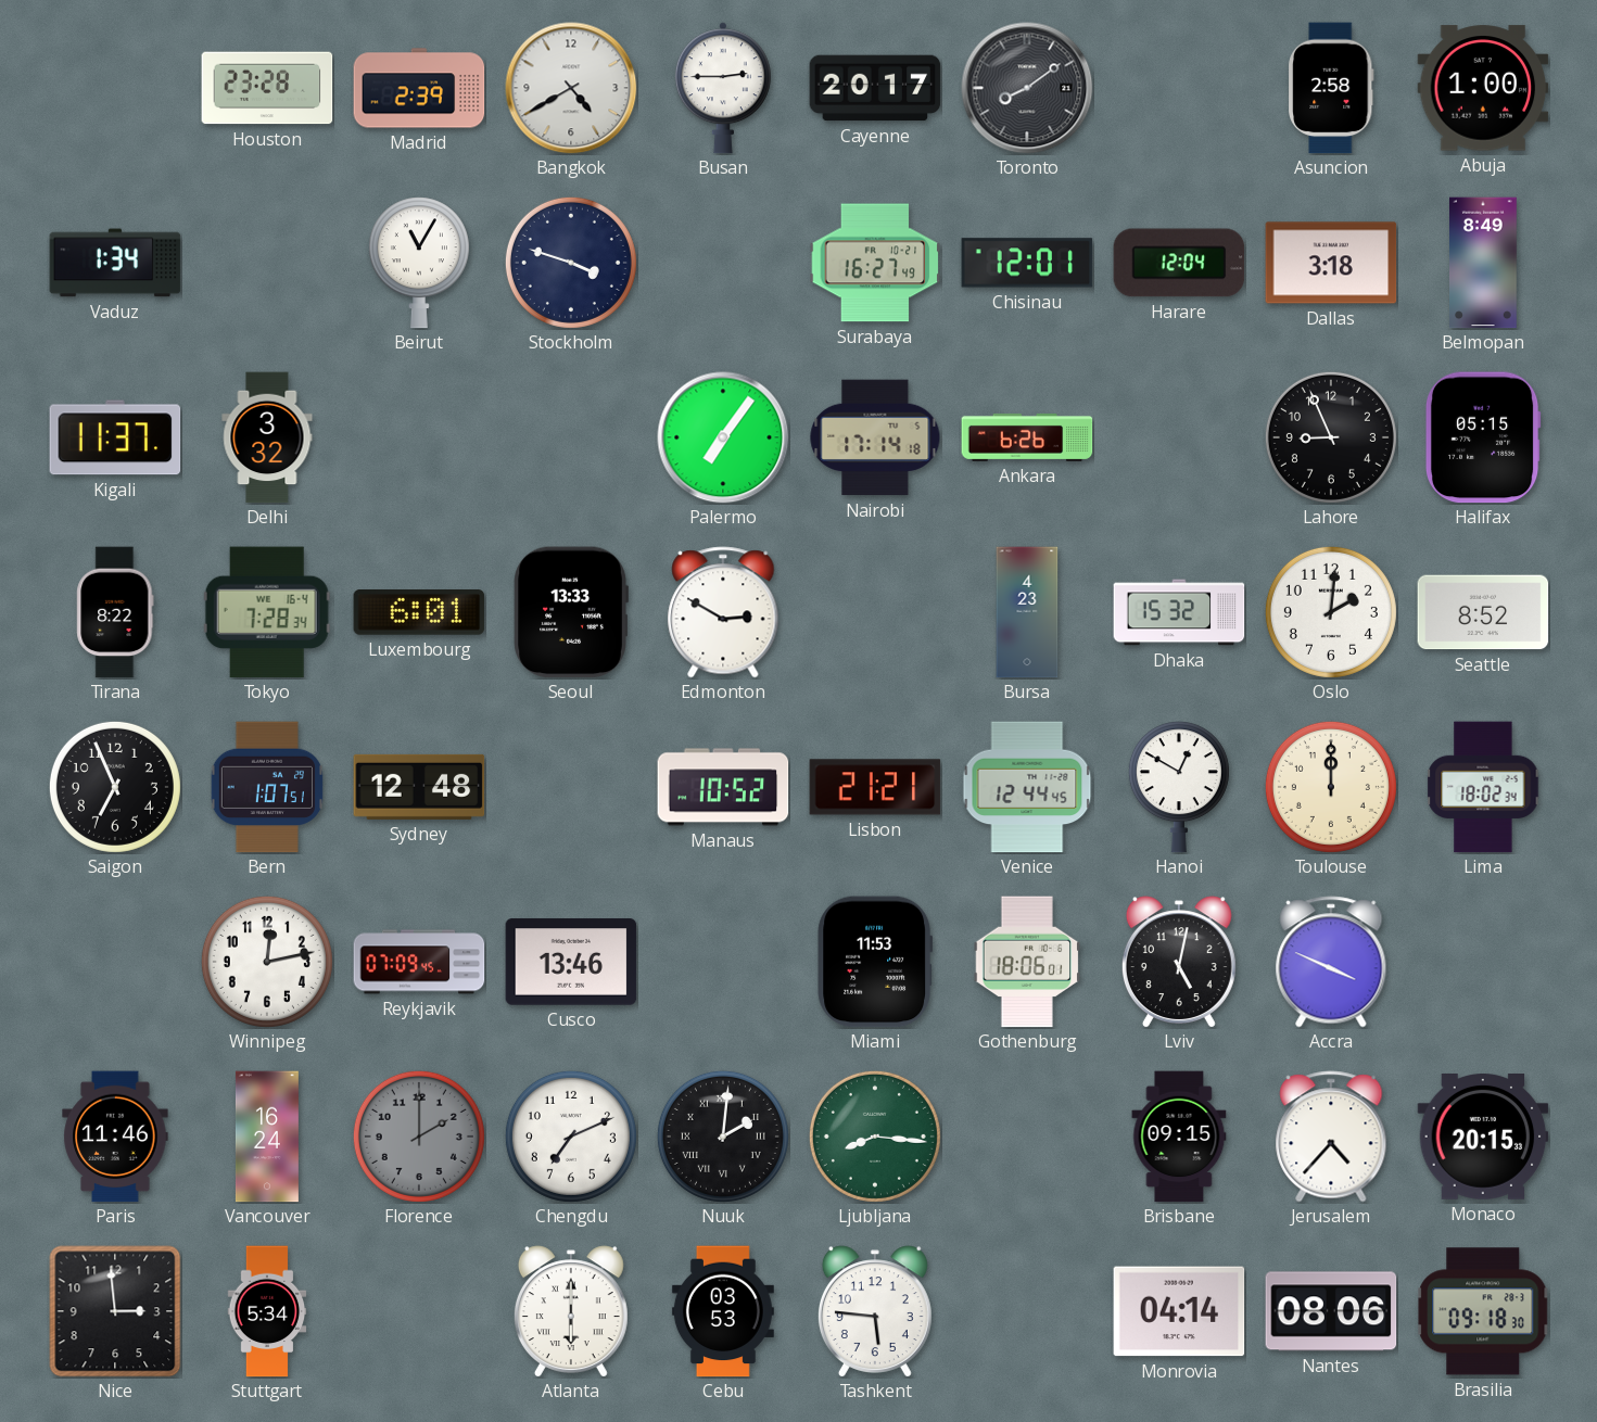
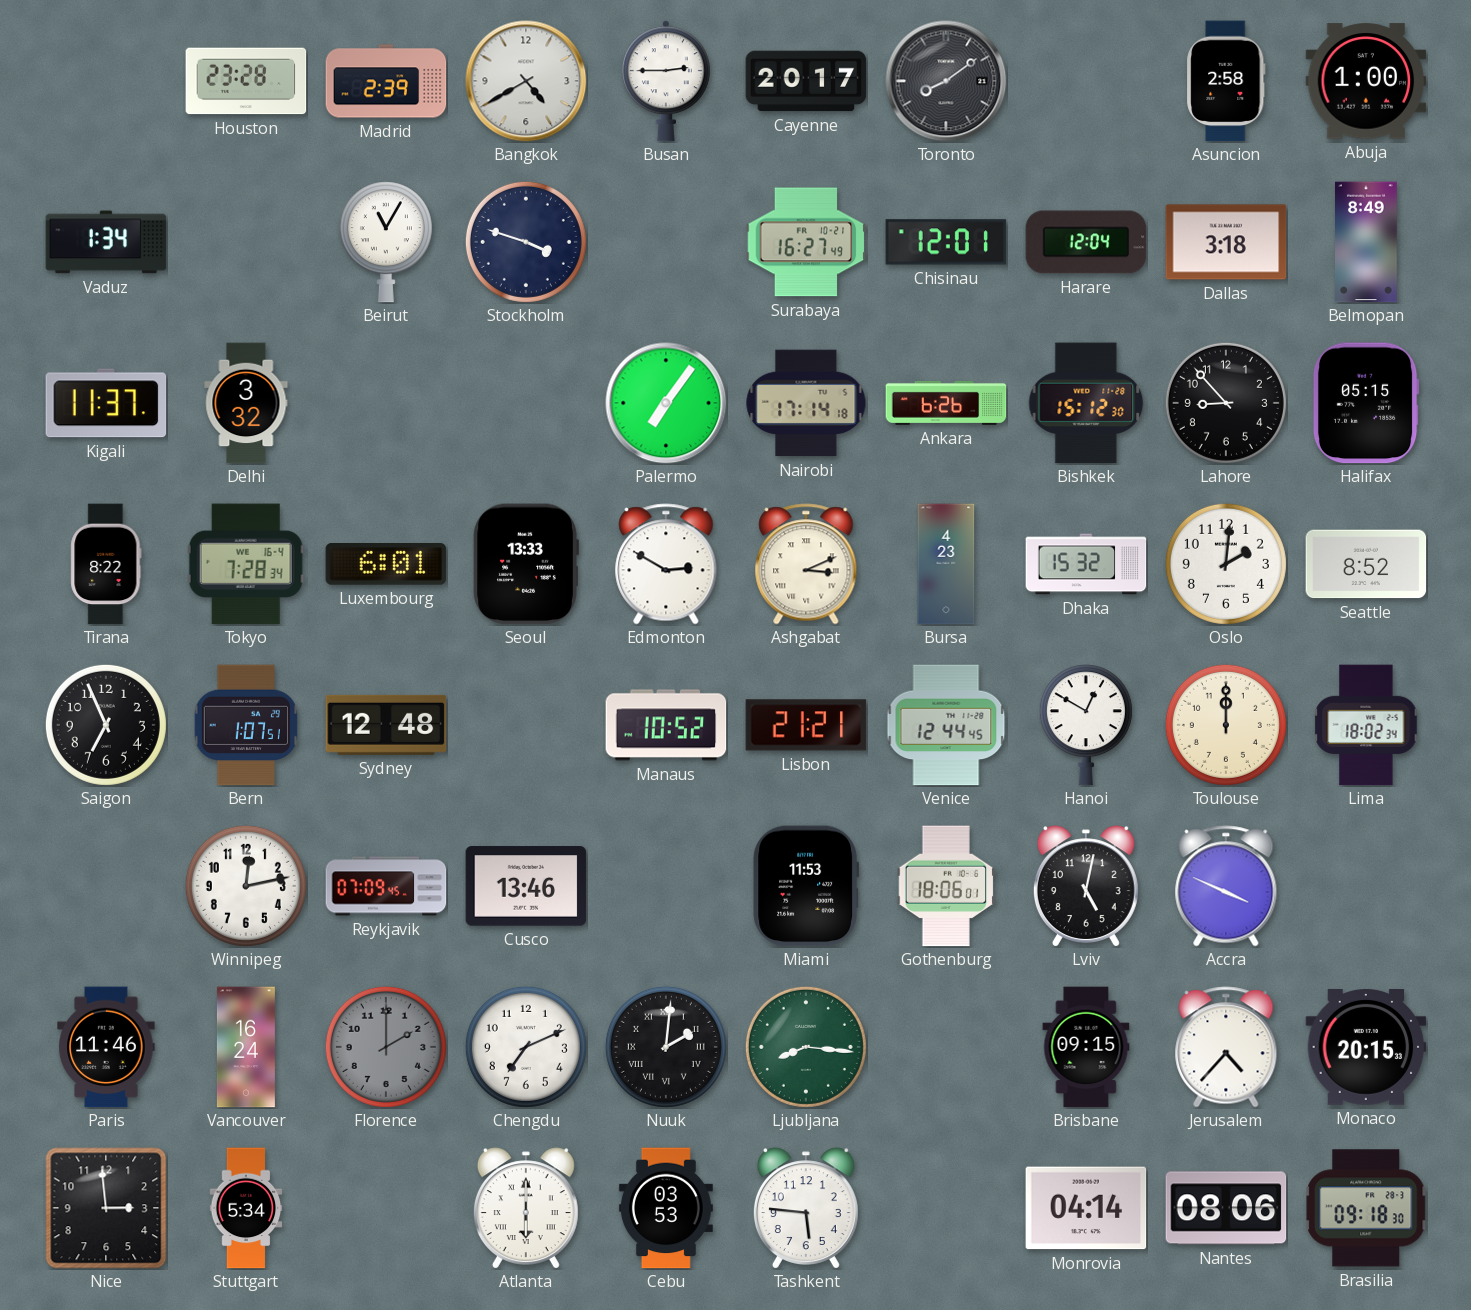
Bishkek: none -> 15:12
Lahore: 8:56 -> 8:53
Ashgabat: none -> 3:11
